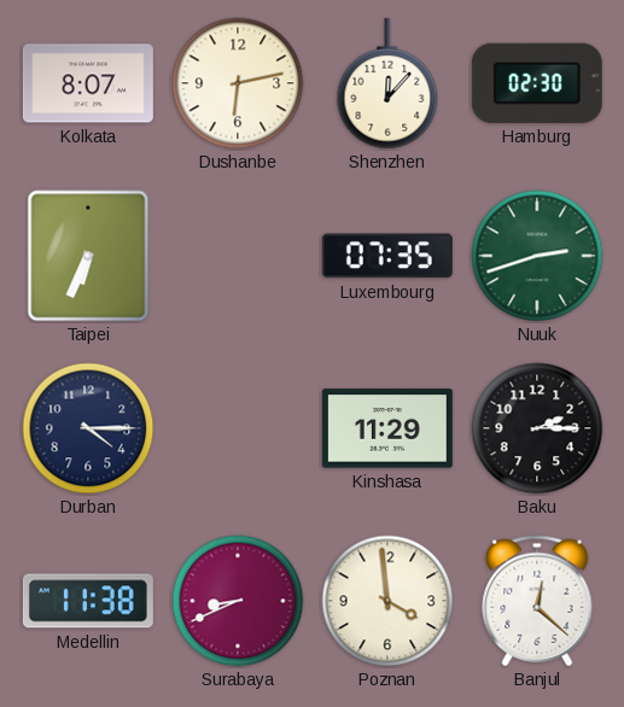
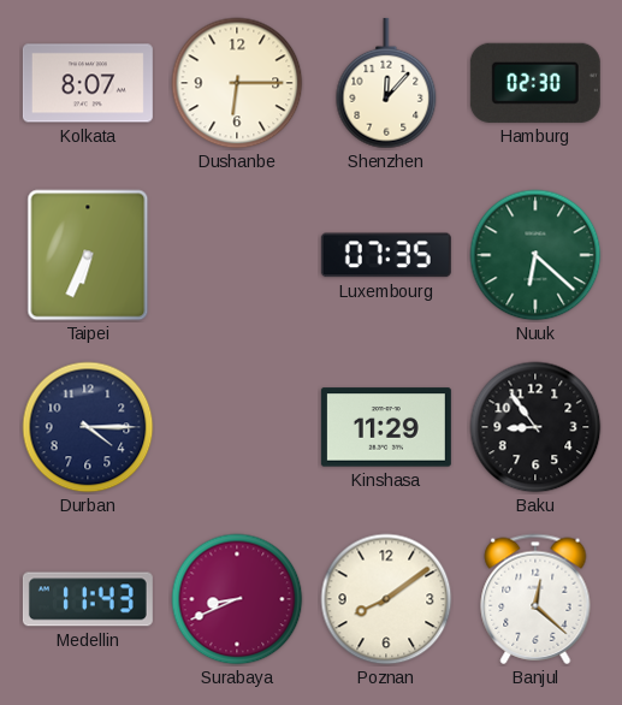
Dushanbe: 6:13 -> 6:15
Nuuk: 2:42 -> 6:22
Baku: 2:15 -> 8:54
Medellin: 11:38 -> 11:43
Poznan: 3:59 -> 8:09
